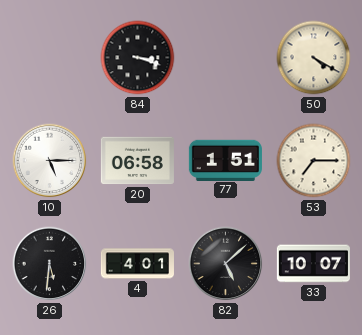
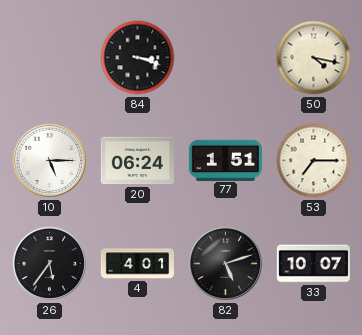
50: 4:20 -> 4:17
20: 06:58 -> 06:24
26: 5:31 -> 5:36
82: 5:08 -> 5:12
